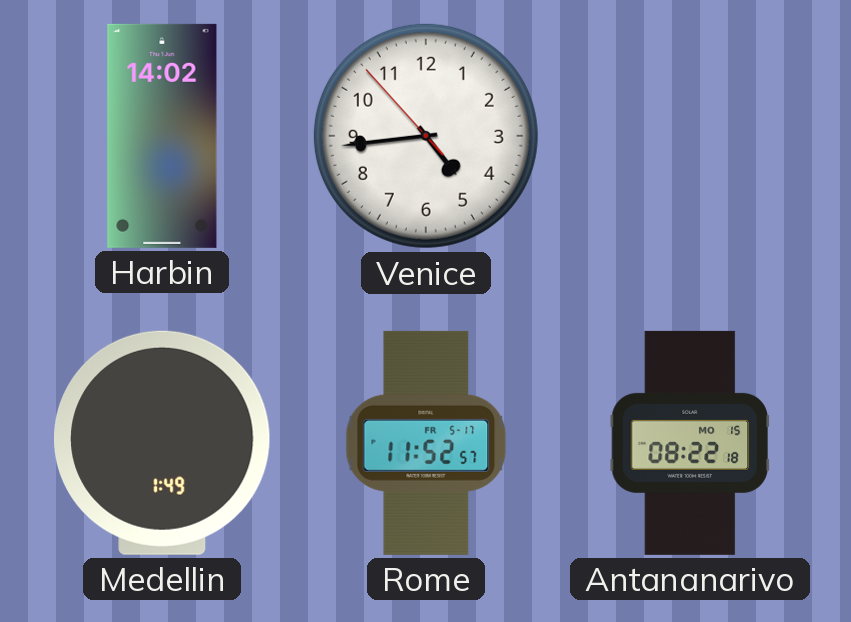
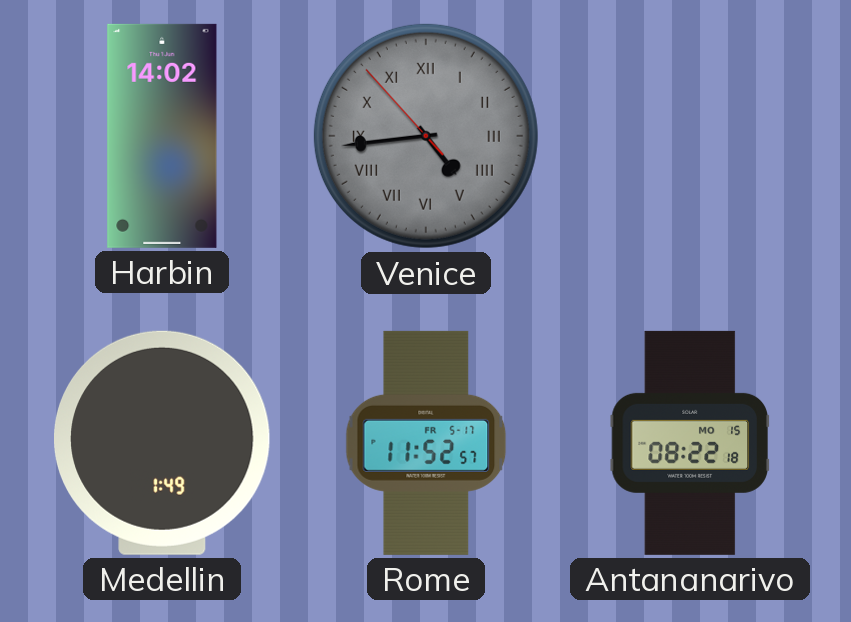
Venice dial: white -> grey
Venice numerals: Arabic -> Roman
